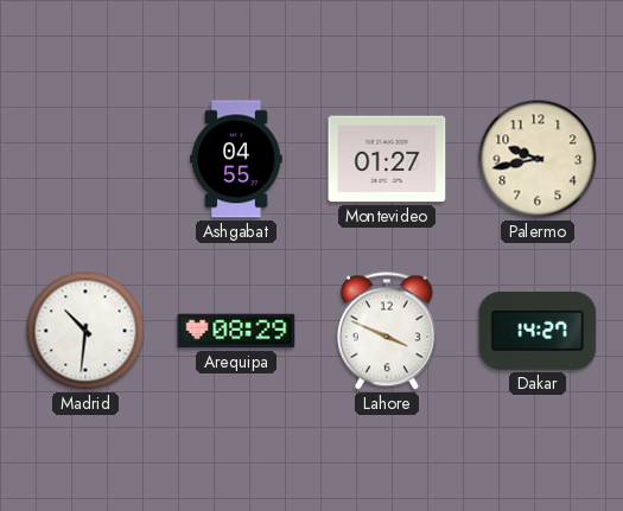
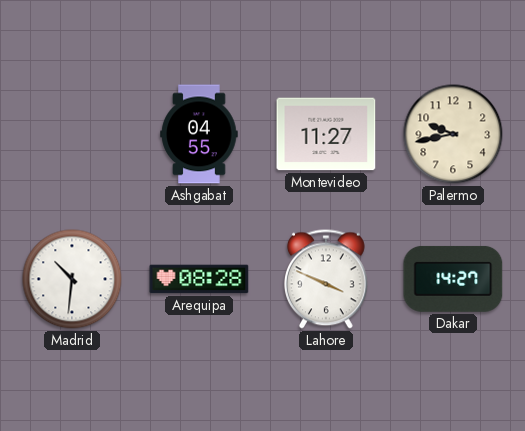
Montevideo: 01:27 -> 11:27
Arequipa: 08:29 -> 08:28
